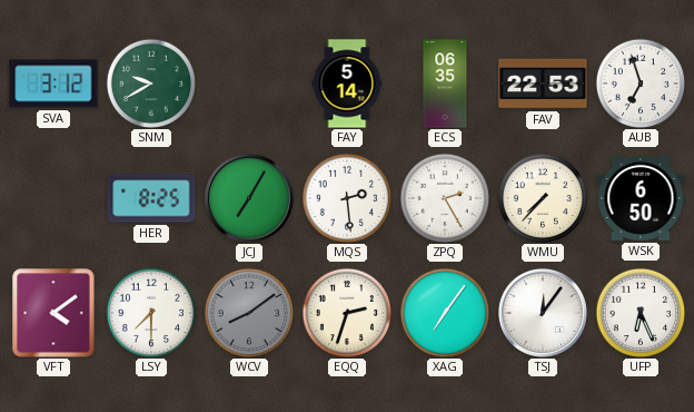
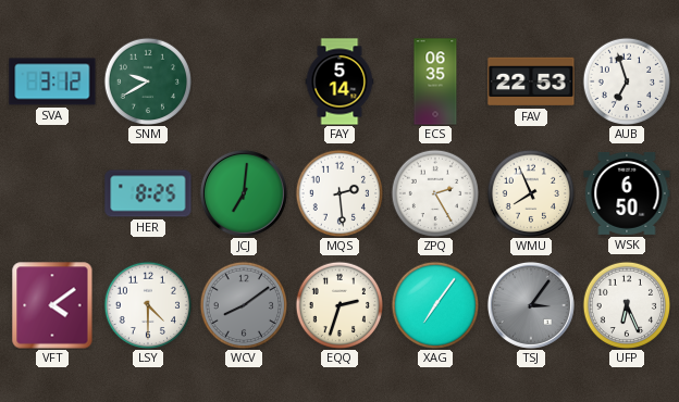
JCJ: 7:05 -> 7:01
WMU: 7:37 -> 7:56
LSY: 7:30 -> 4:30
TSJ: 12:06 -> 3:06
TSJ dial: white -> grey
